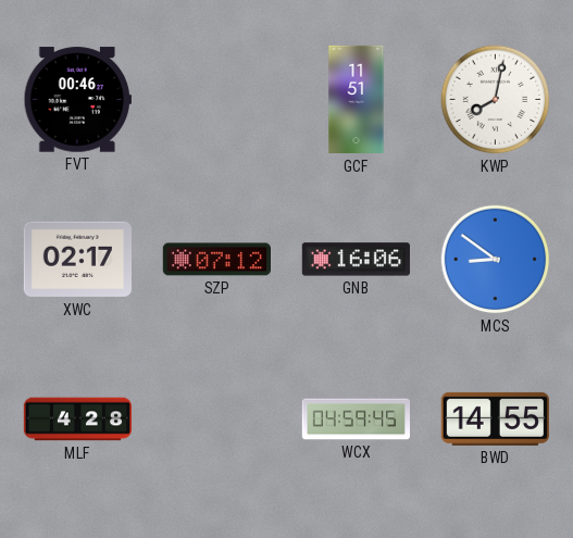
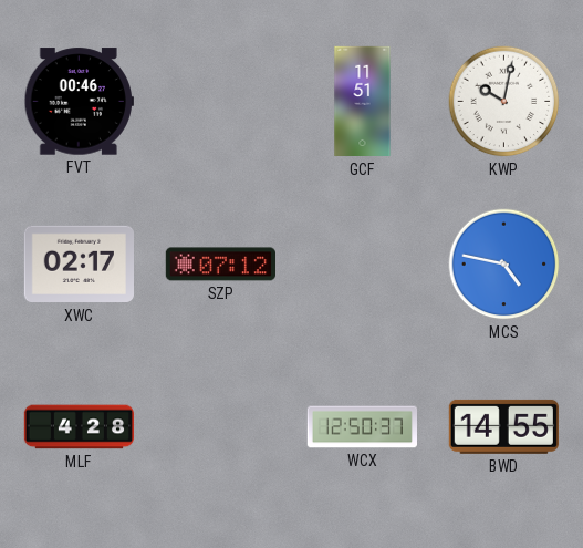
KWP: 8:02 -> 10:02
GNB: 16:06 -> none
MCS: 8:51 -> 4:47
WCX: 04:59 -> 12:50
